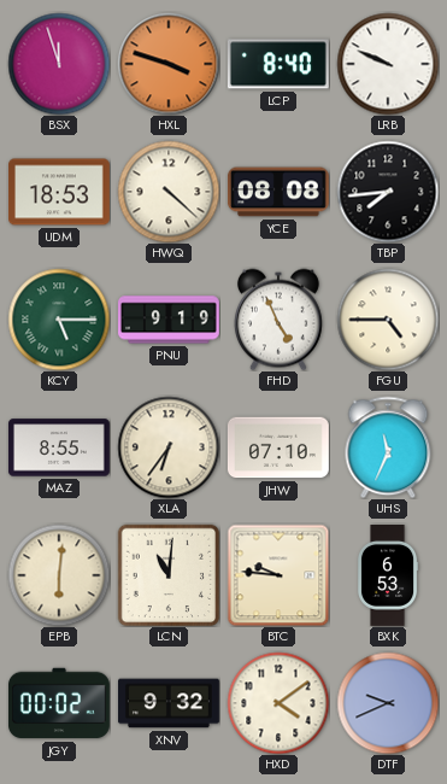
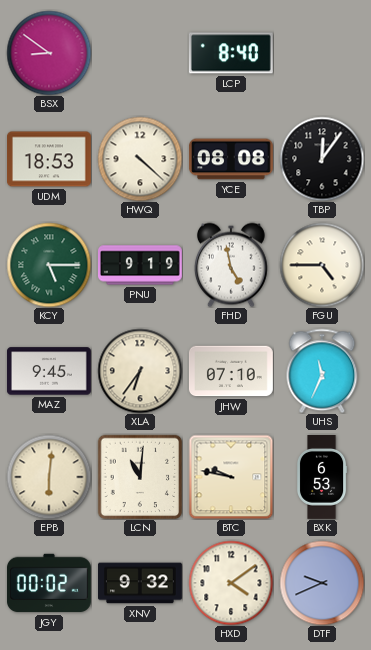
BSX: 11:57 -> 8:51
HXL: 3:48 -> none
LRB: 9:49 -> none
TBP: 7:44 -> 12:06
FHD: 4:56 -> 4:58
MAZ: 8:55 -> 9:45
BTC: 9:46 -> 9:47
